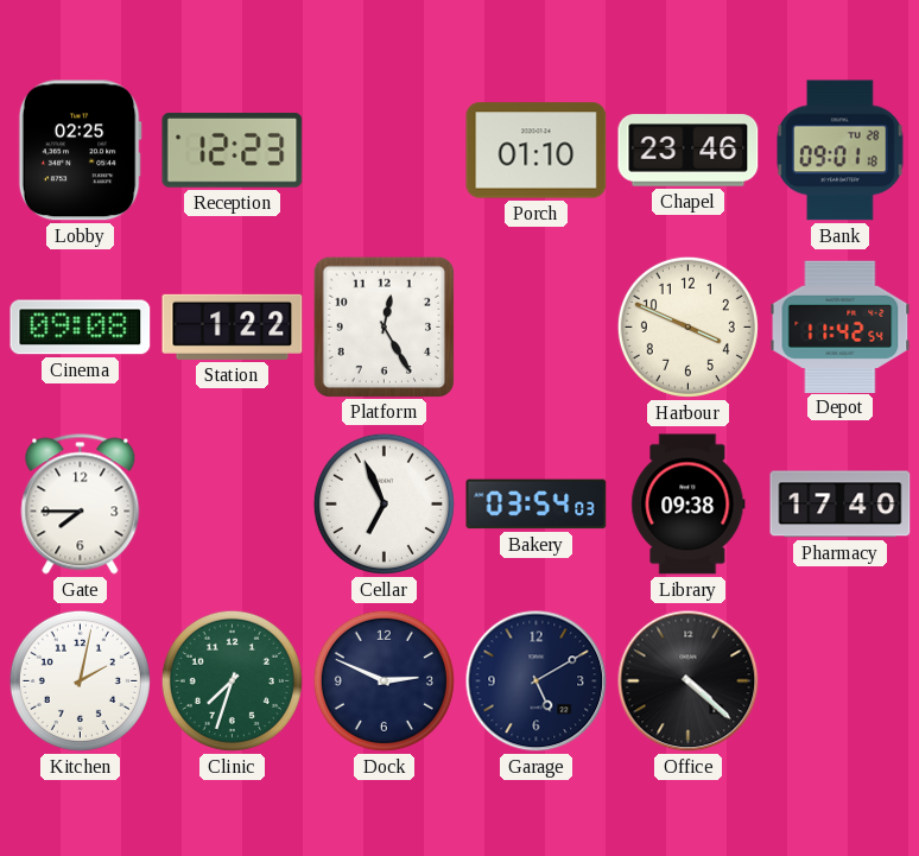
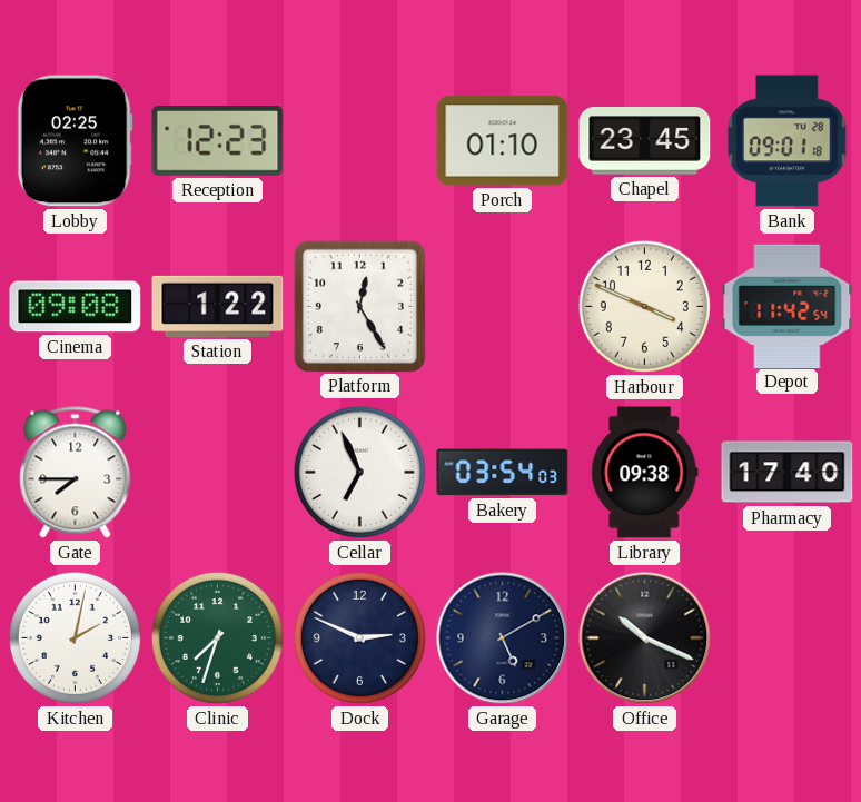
Chapel: 23:46 -> 23:45
Office: 4:22 -> 10:19
